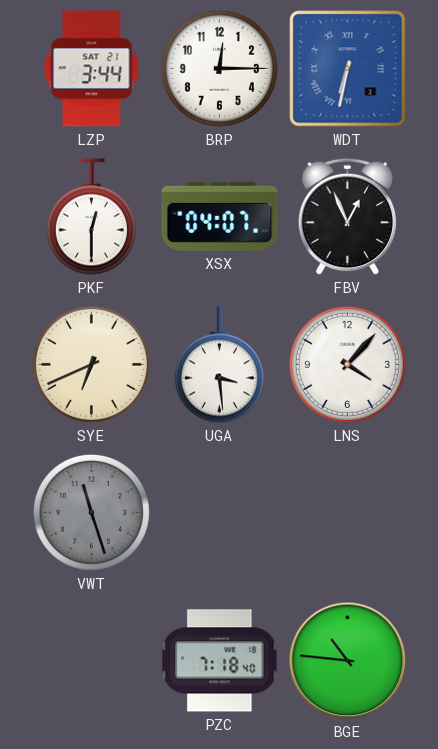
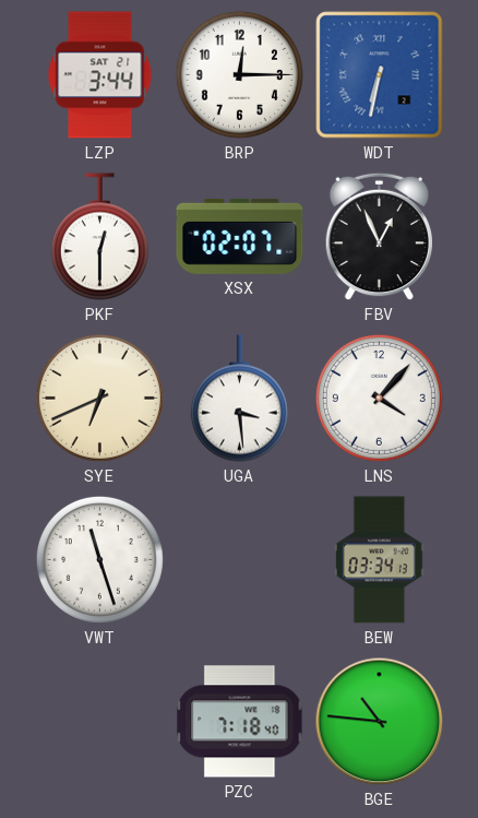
XSX: 04:07 -> 02:07
VWT dial: grey -> white
BEW: none -> 03:34
